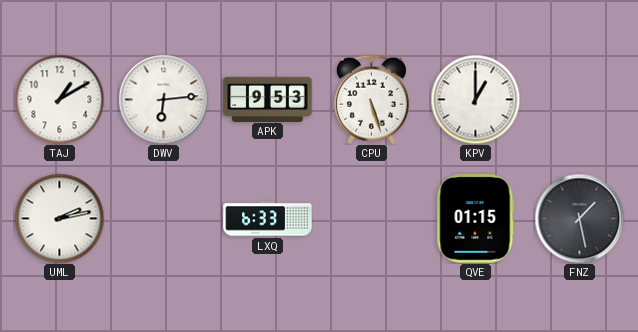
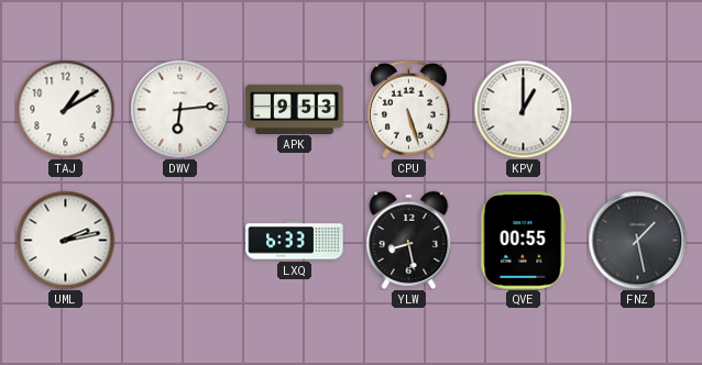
YLW: none -> 8:28
QVE: 01:15 -> 00:55
